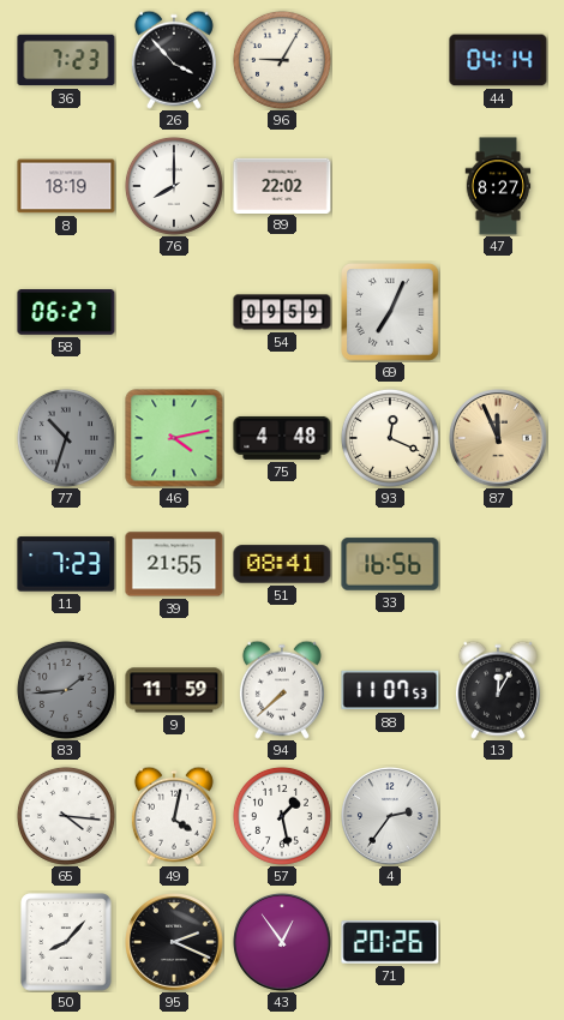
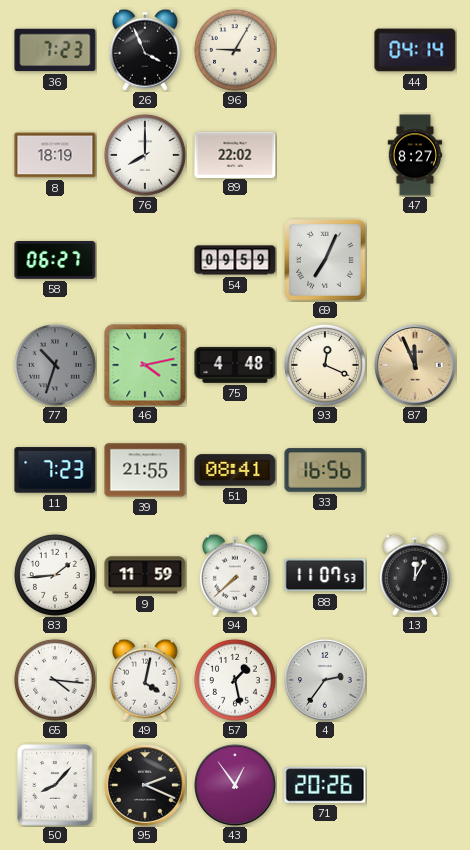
26: 3:53 -> 3:56
83 dial: grey -> white
